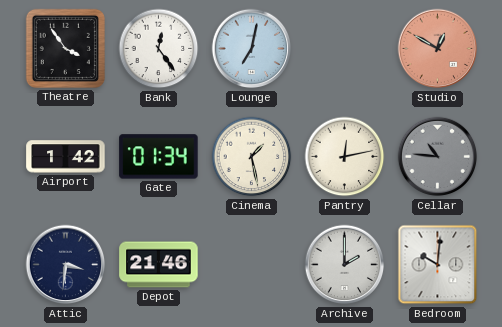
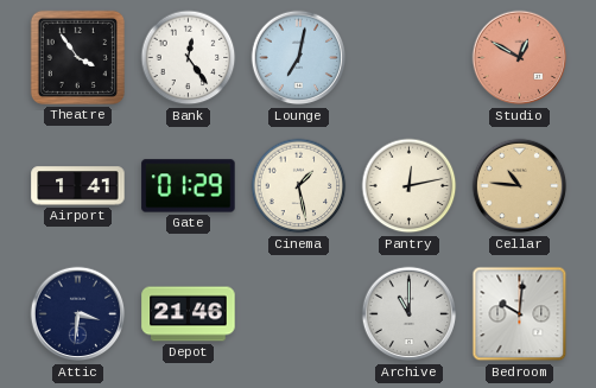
Airport: 1:42 -> 1:41
Gate: 01:34 -> 01:29
Cellar dial: grey -> champagne
Archive: 2:00 -> 11:00
